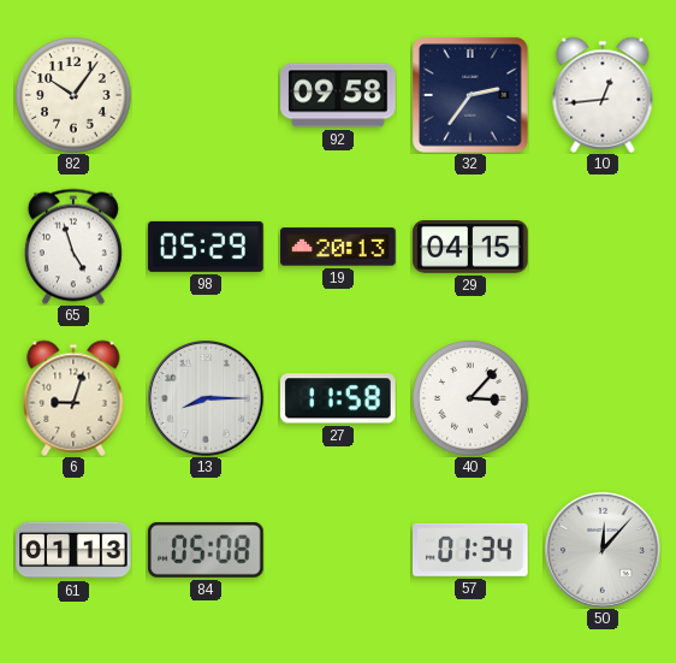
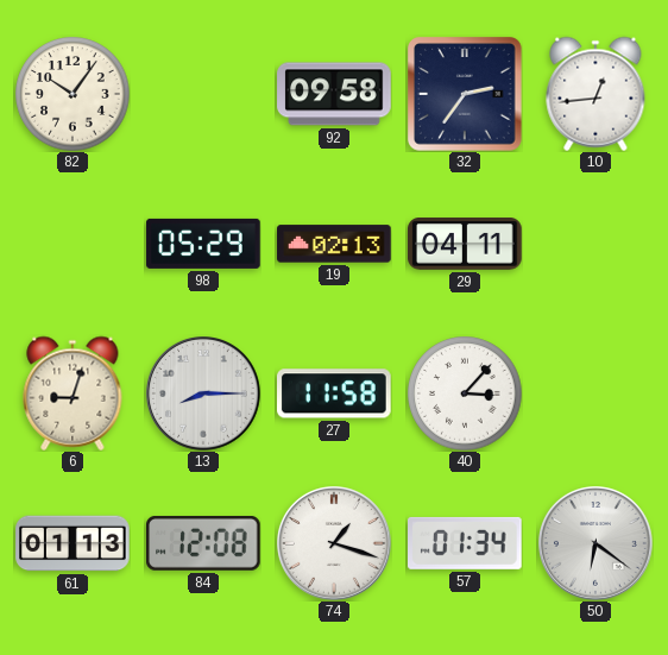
65: 4:57 -> none
19: 20:13 -> 02:13
29: 04:15 -> 04:11
84: 05:08 -> 12:08
74: none -> 1:18
50: 12:07 -> 6:21
